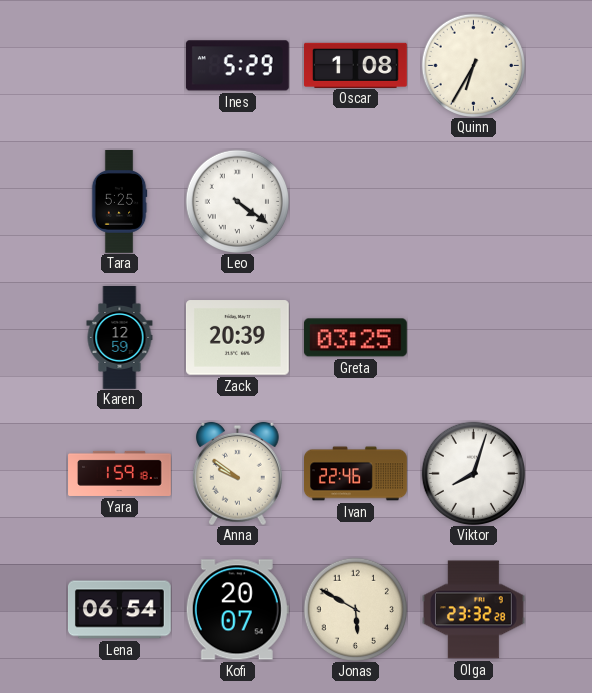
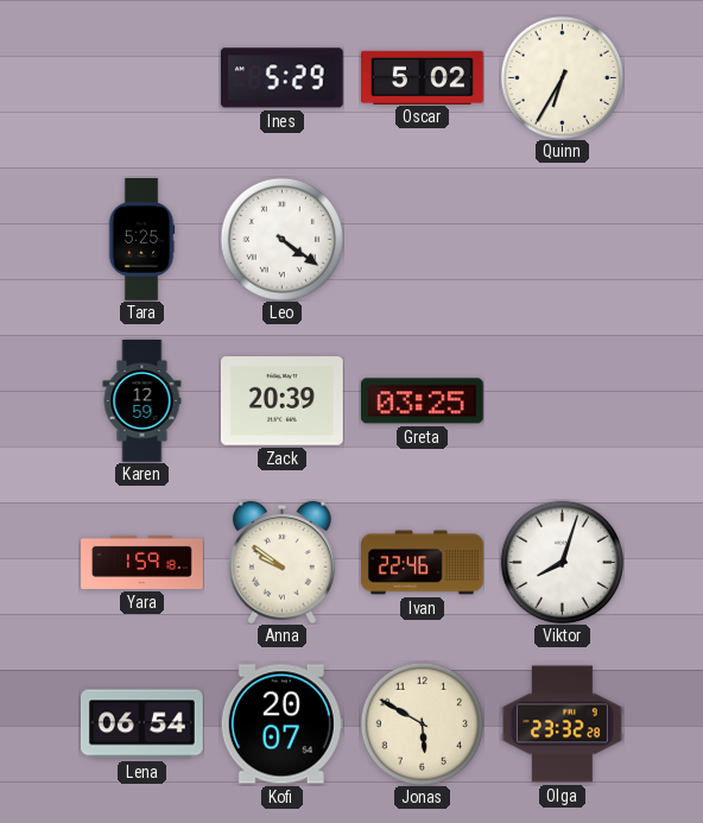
Oscar: 1:08 -> 5:02
